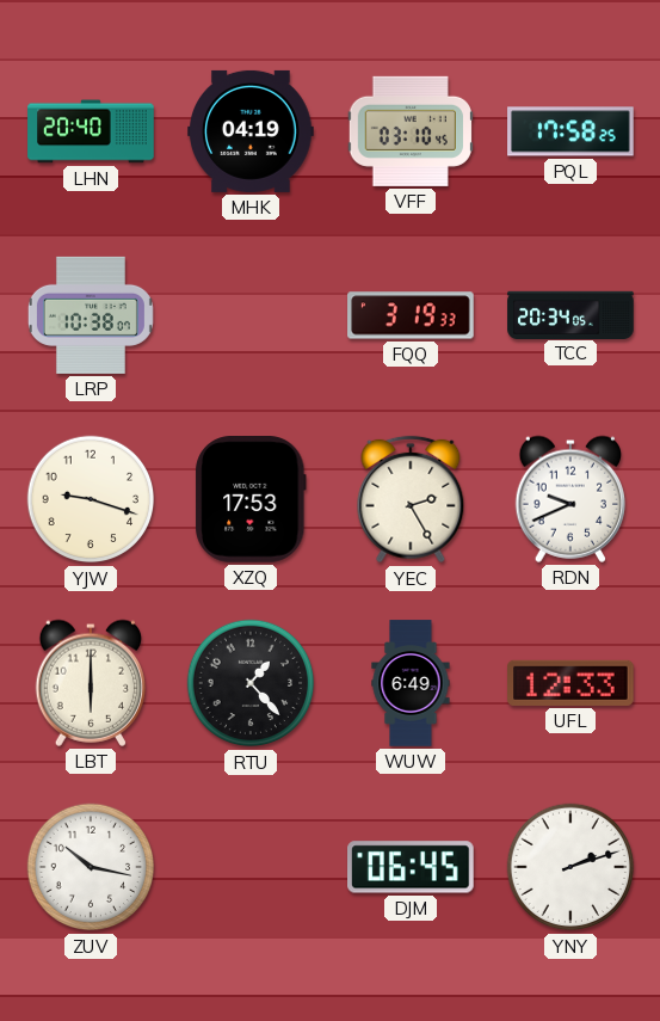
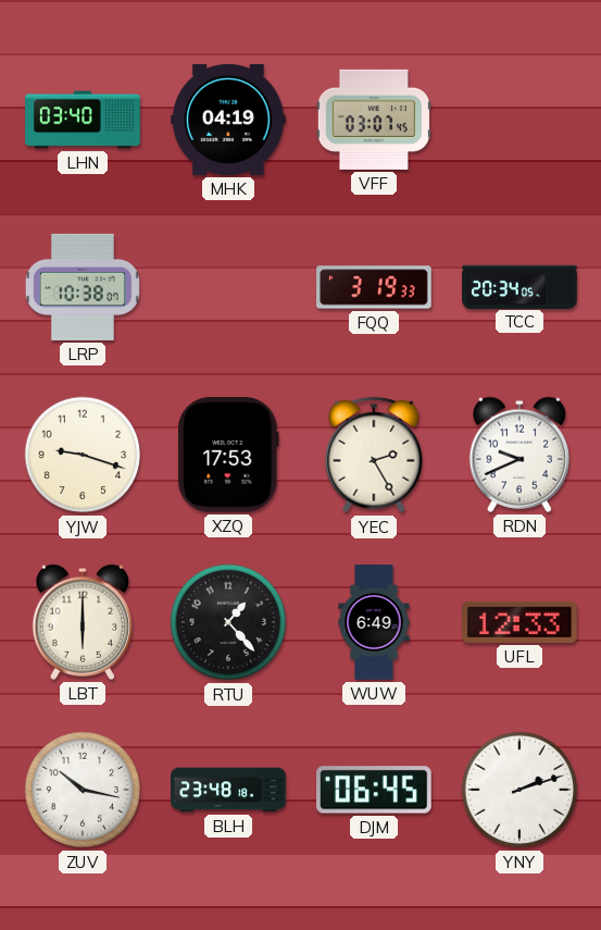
LHN: 20:40 -> 03:40
VFF: 03:10 -> 03:07
PQL: 17:58 -> none
BLH: none -> 23:48
